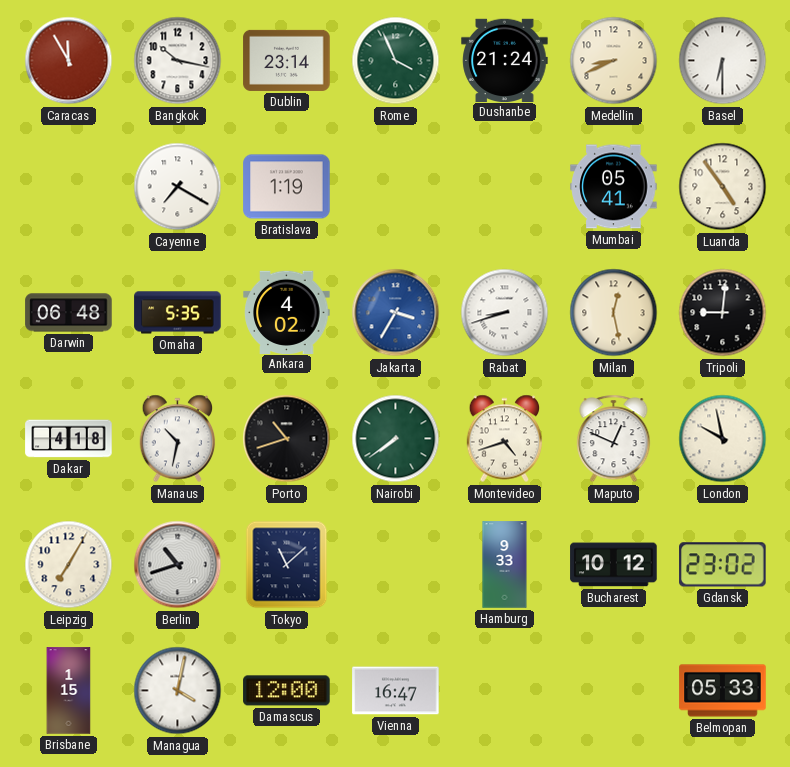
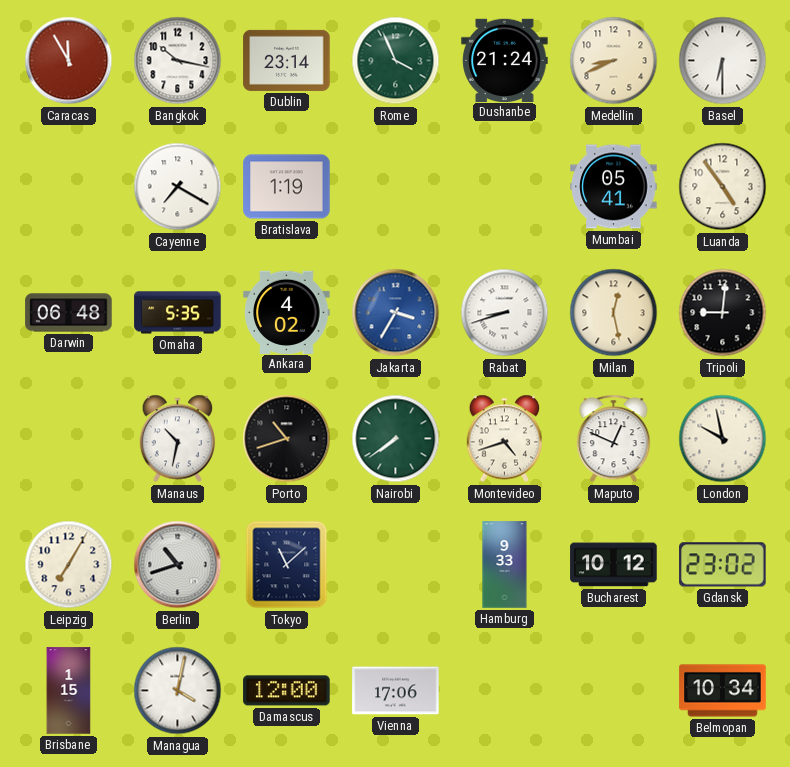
Dakar: 4:18 -> none
Vienna: 16:47 -> 17:06
Belmopan: 05:33 -> 10:34
